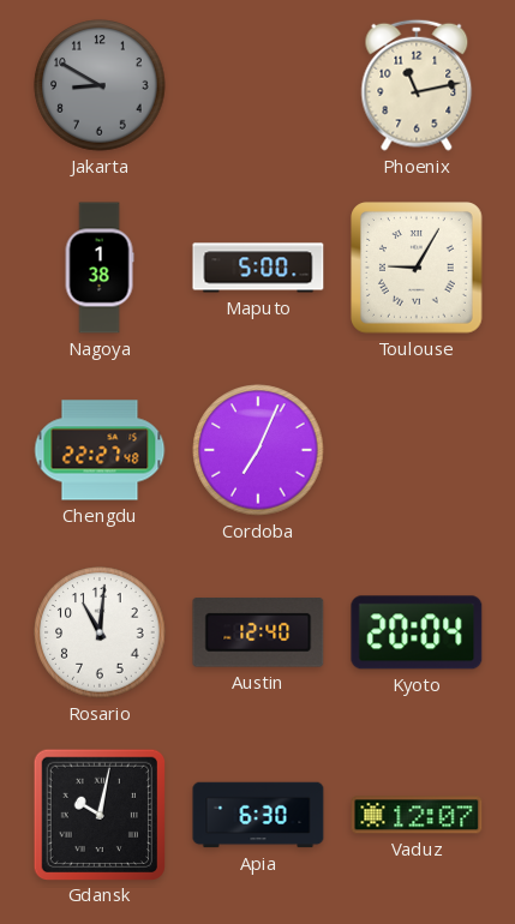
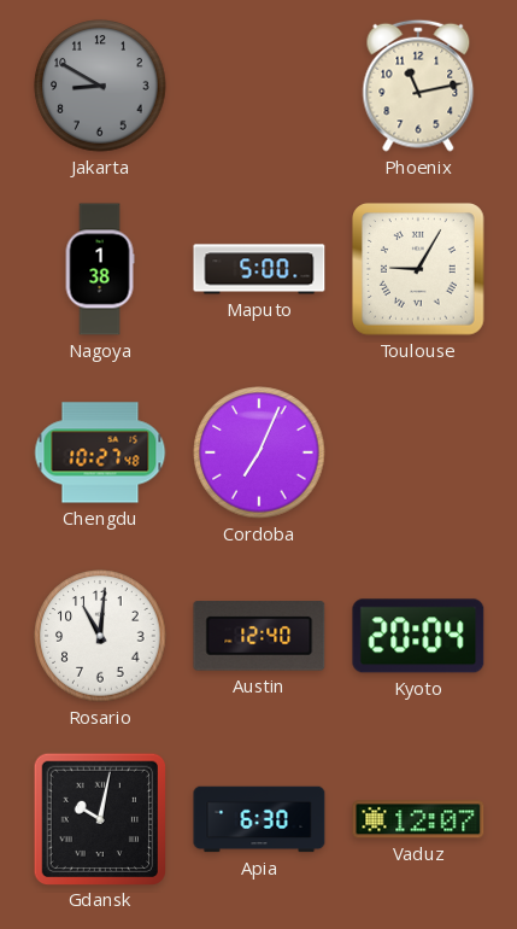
Chengdu: 22:27 -> 10:27
